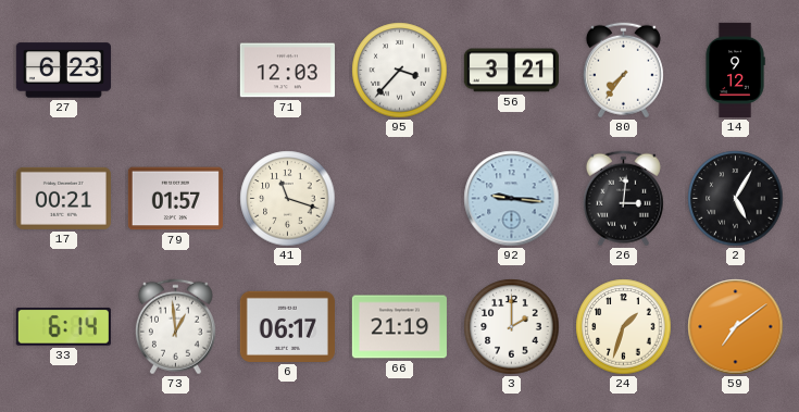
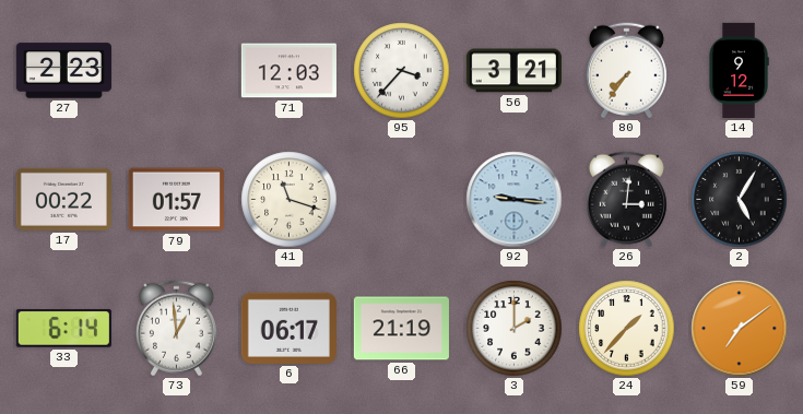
27: 6:23 -> 2:23
17: 00:21 -> 00:22
24: 1:33 -> 1:37
